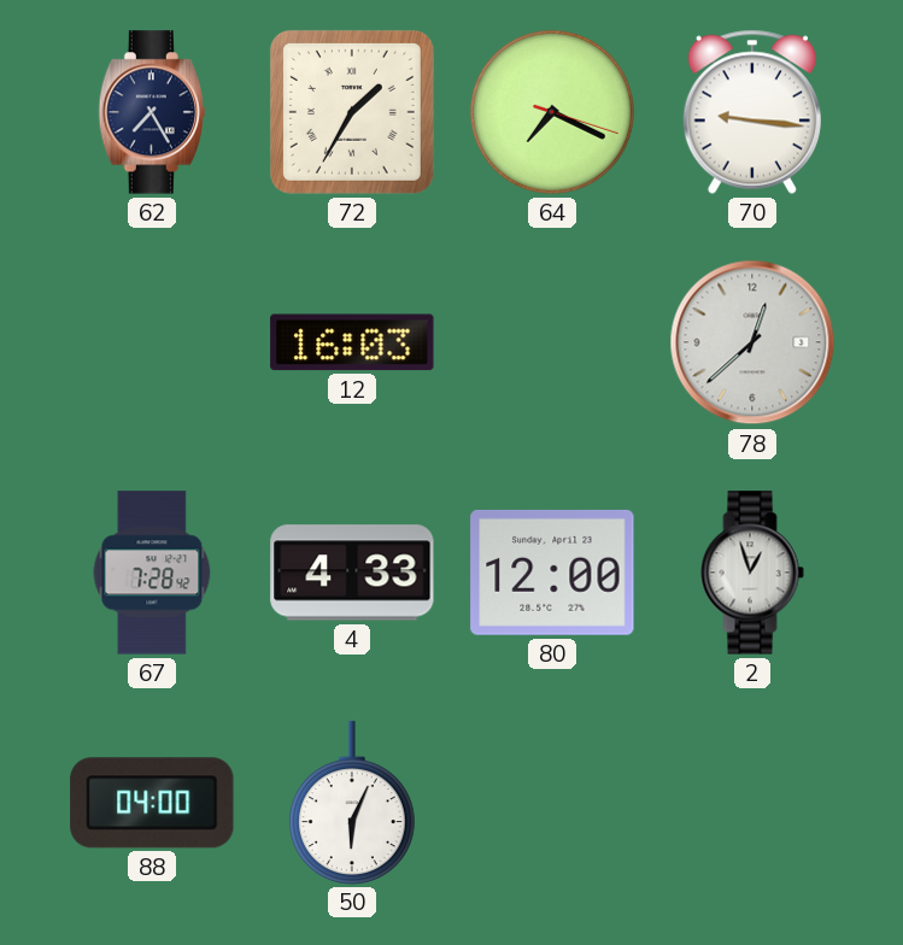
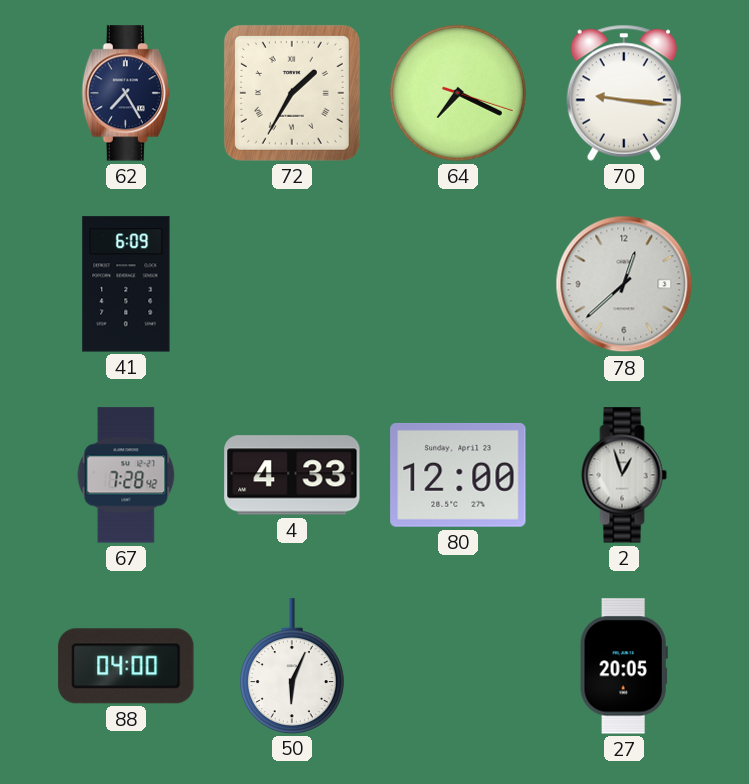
41: none -> 6:09
12: 16:03 -> none
27: none -> 20:05
